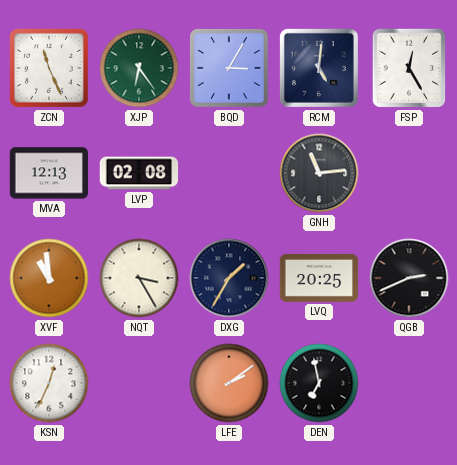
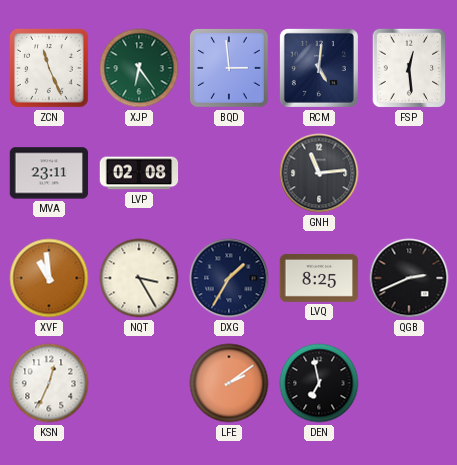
BQD: 3:05 -> 2:59
FSP: 12:25 -> 12:29
MVA: 12:13 -> 23:11
LVQ: 20:25 -> 8:25
